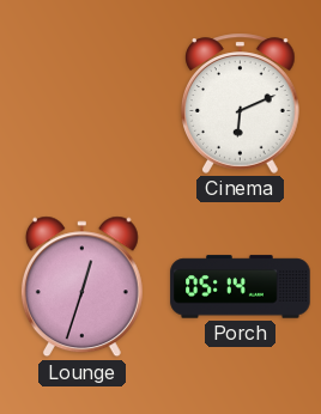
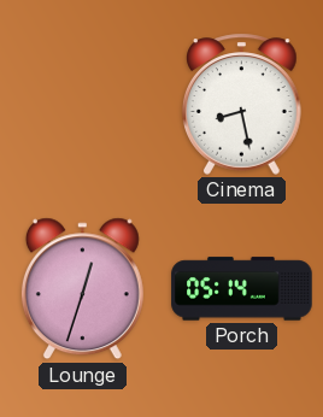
Cinema: 6:11 -> 8:28
